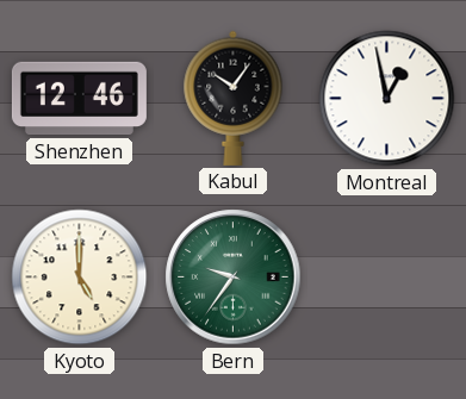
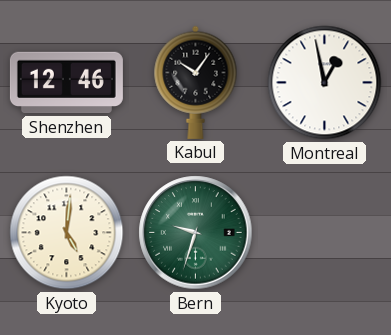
Kyoto: 5:00 -> 5:01
Bern: 9:36 -> 9:33
